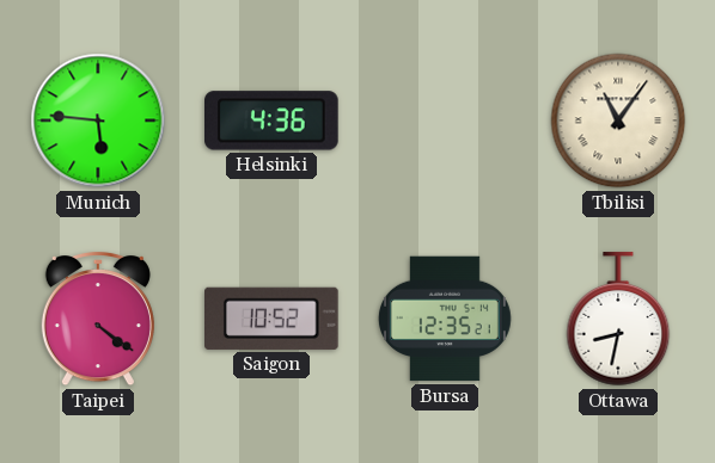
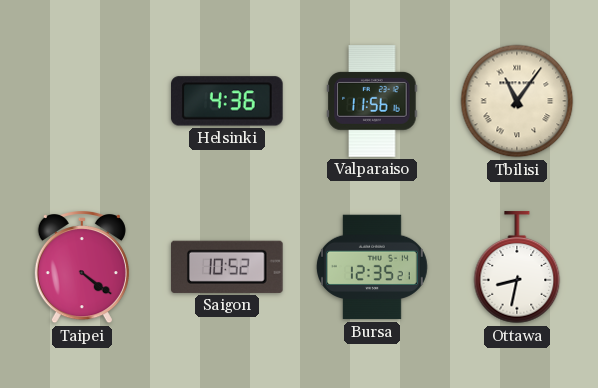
Munich: 5:46 -> none
Valparaiso: none -> 11:56
